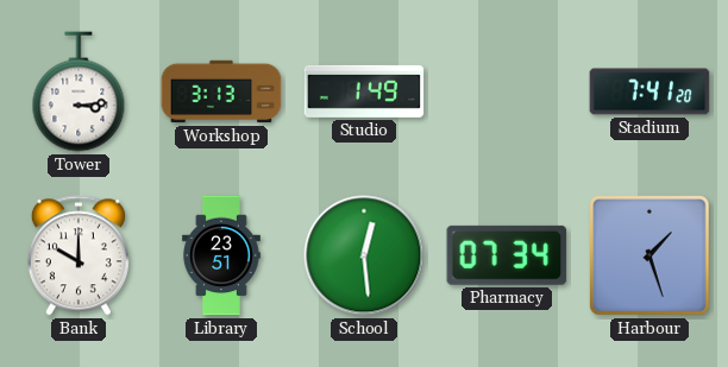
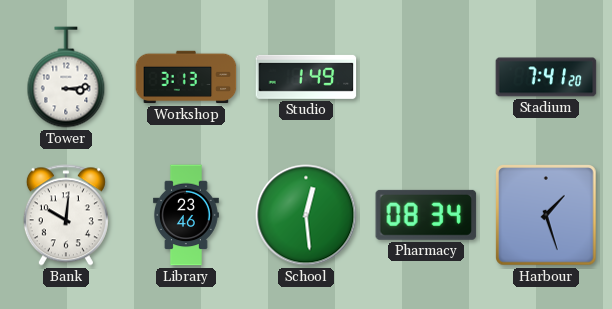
Bank: 10:00 -> 10:01
Library: 23:51 -> 23:46
Pharmacy: 07:34 -> 08:34
